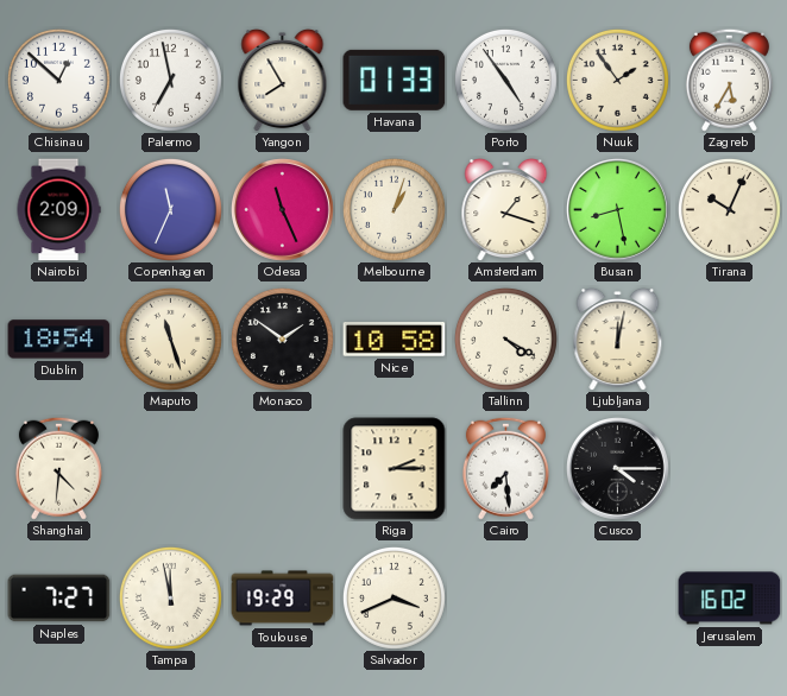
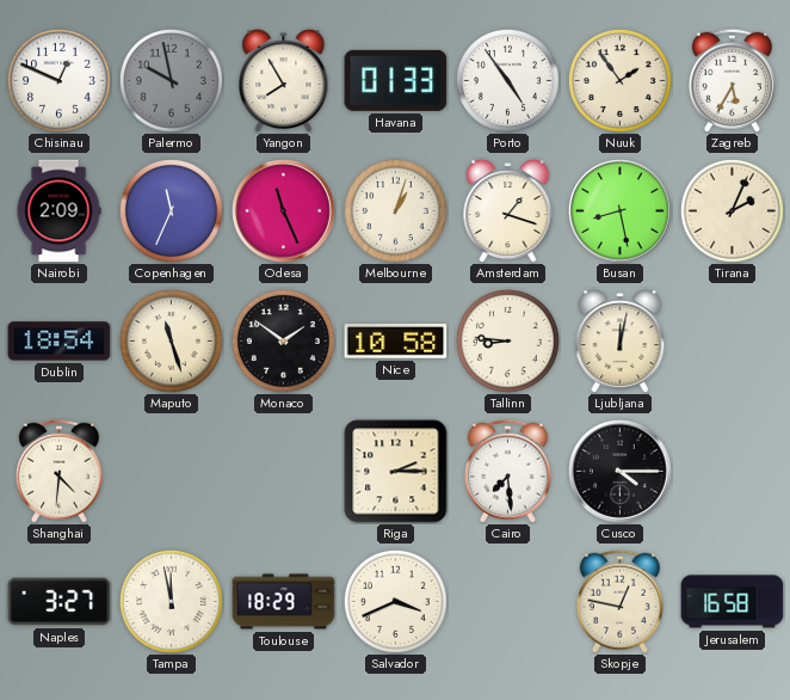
Chisinau: 12:52 -> 12:49
Palermo: 6:58 -> 9:58
Palermo dial: white -> grey
Tirana: 10:04 -> 2:04
Tallinn: 4:20 -> 8:46
Naples: 7:27 -> 3:27
Toulouse: 19:29 -> 18:29
Skopje: none -> 12:47
Jerusalem: 16:02 -> 16:58
